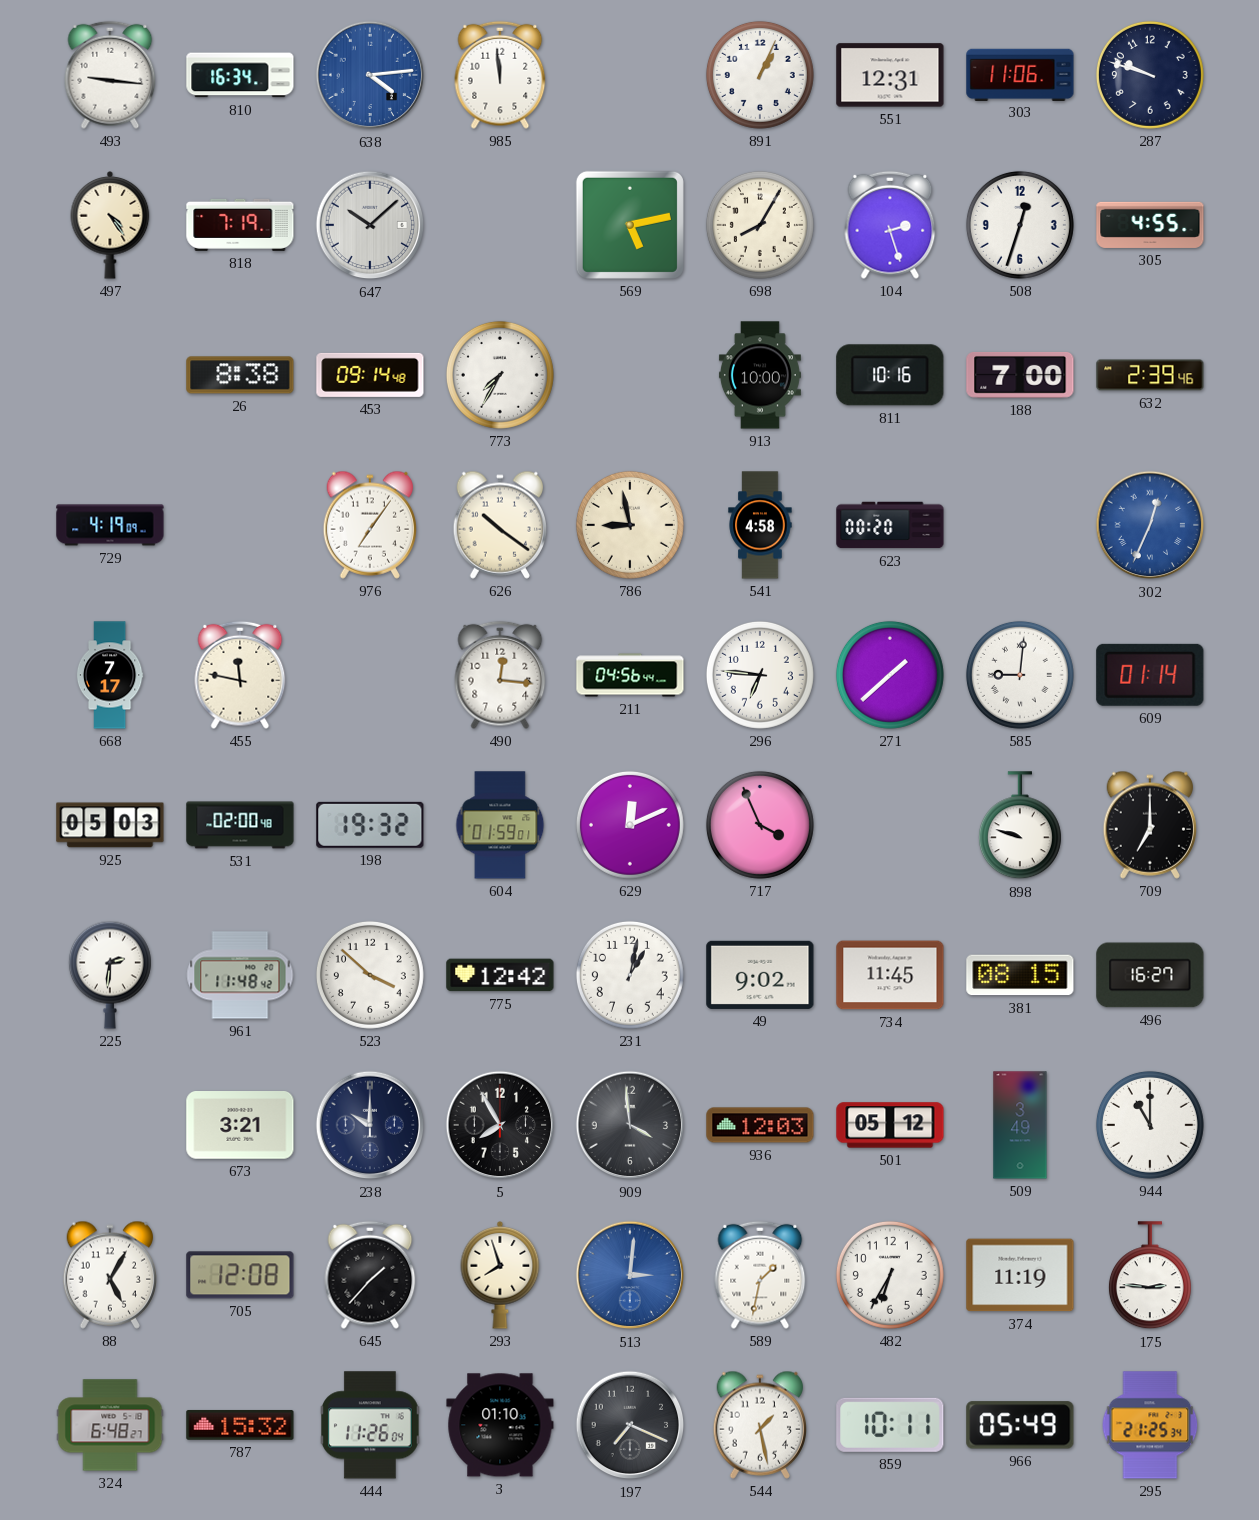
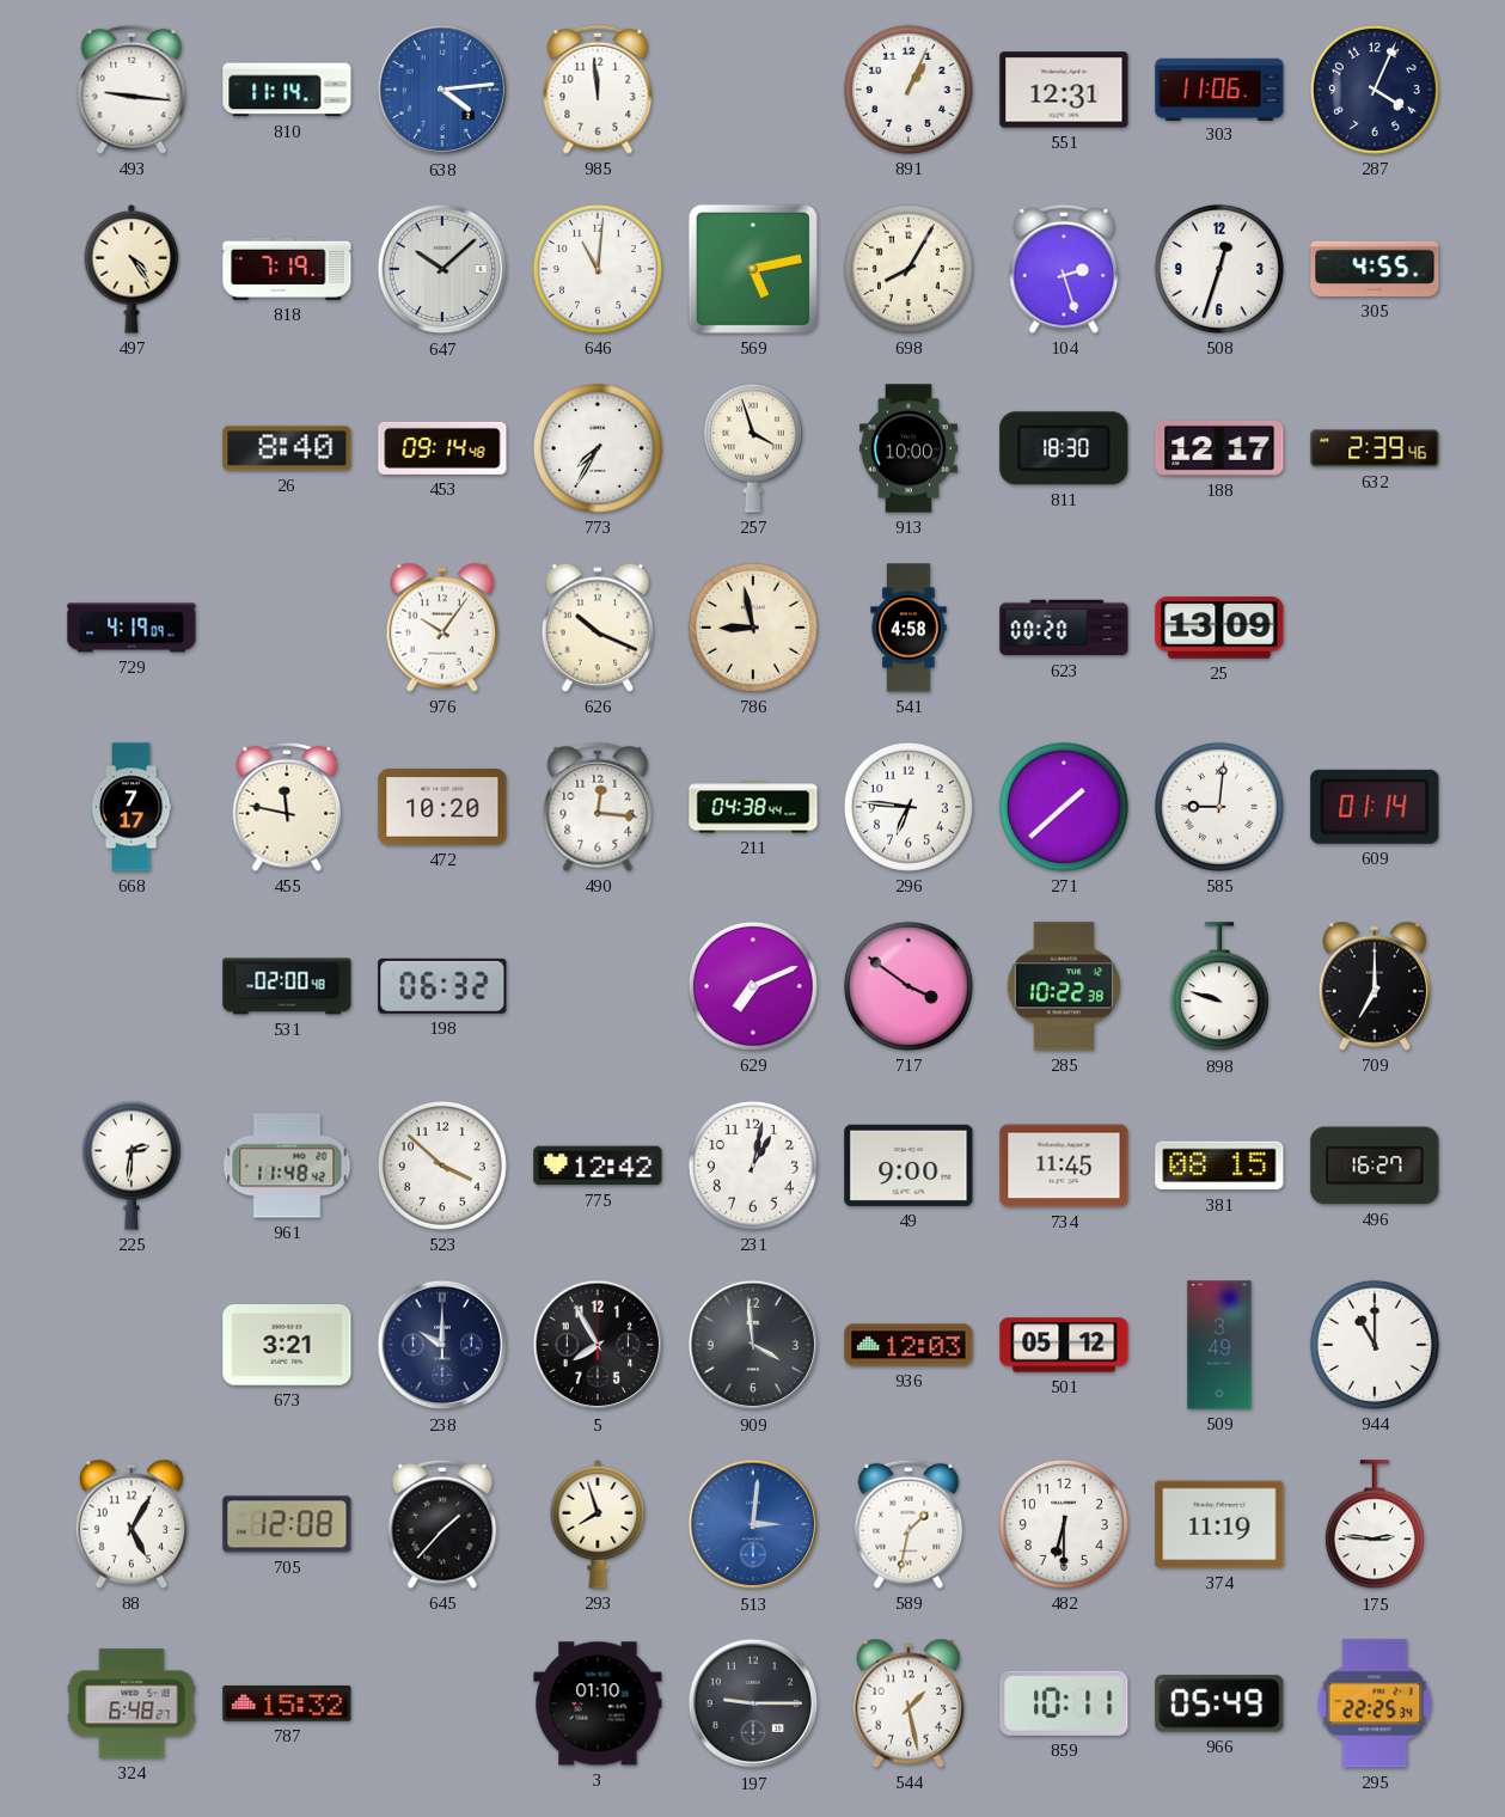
810: 16:34 -> 11:14
287: 9:48 -> 4:04
646: none -> 11:01
26: 8:38 -> 8:40
257: none -> 3:57
811: 10:16 -> 18:30
188: 7:00 -> 12:17
976: 7:06 -> 10:06
626: 10:21 -> 10:19
25: none -> 13:09
302: 12:34 -> none
472: none -> 10:20
211: 04:56 -> 04:38
925: 05:03 -> none
198: 19:32 -> 06:32
604: 01:59 -> none
629: 12:11 -> 7:11
717: 3:56 -> 3:51
285: none -> 10:22
49: 9:02 -> 9:00
482: 6:35 -> 6:30
444: 11:26 -> none
197: 7:19 -> 9:15
295: 21:25 -> 22:25
